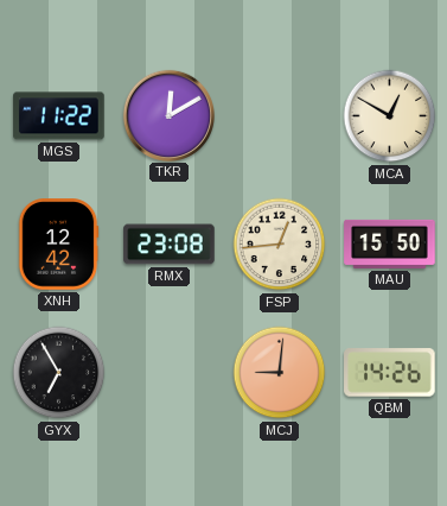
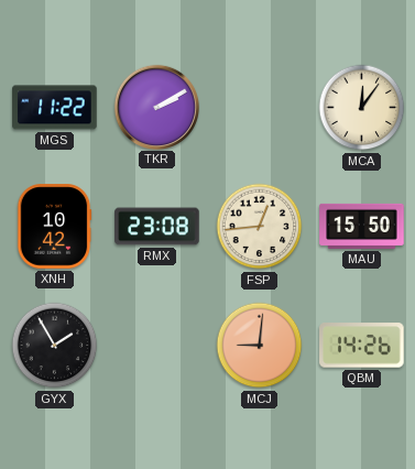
TKR: 12:10 -> 2:10
MCA: 12:50 -> 12:06
XNH: 12:42 -> 10:42
GYX: 6:55 -> 1:55
